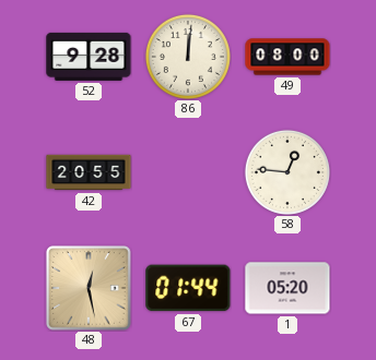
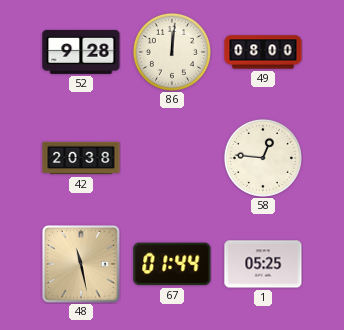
42: 20:55 -> 20:38
48: 12:28 -> 11:28
1: 05:20 -> 05:25
